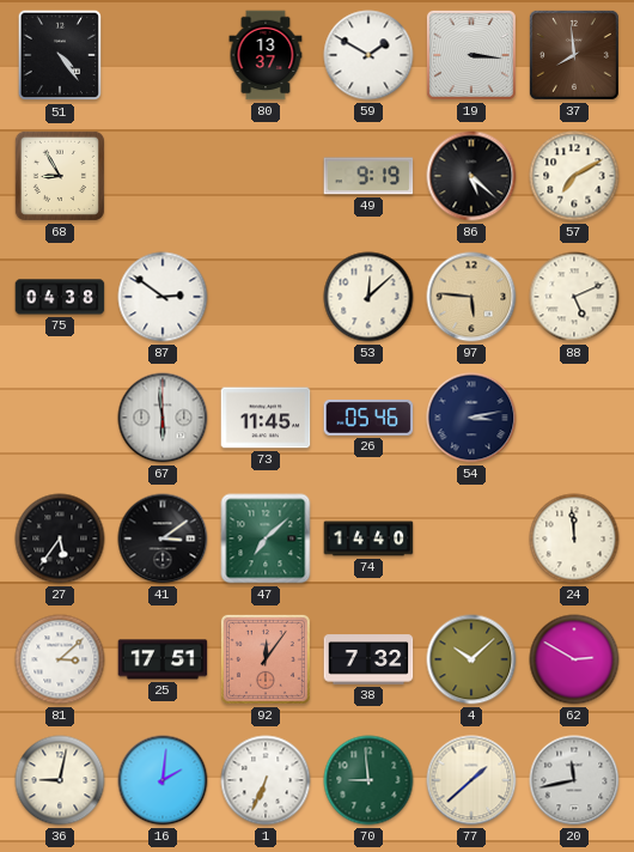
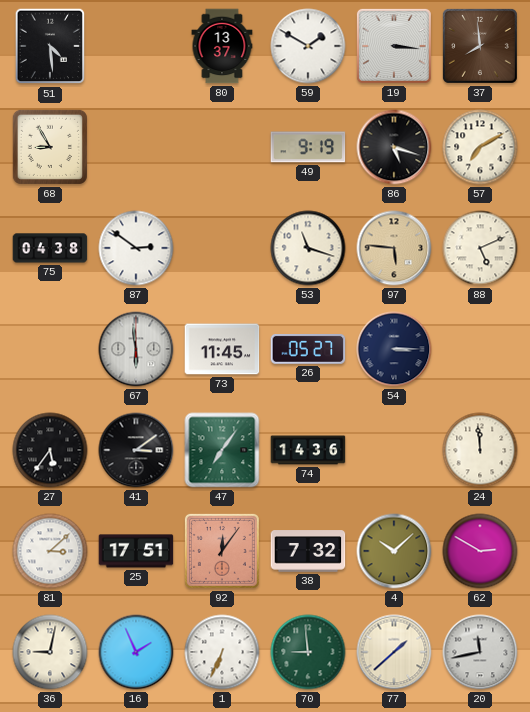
51: 4:24 -> 4:29
86: 5:22 -> 5:18
53: 12:08 -> 11:18
26: 05:46 -> 05:27
54: 3:13 -> 3:15
47: 7:08 -> 7:06
74: 14:40 -> 14:36
16: 2:01 -> 1:56
